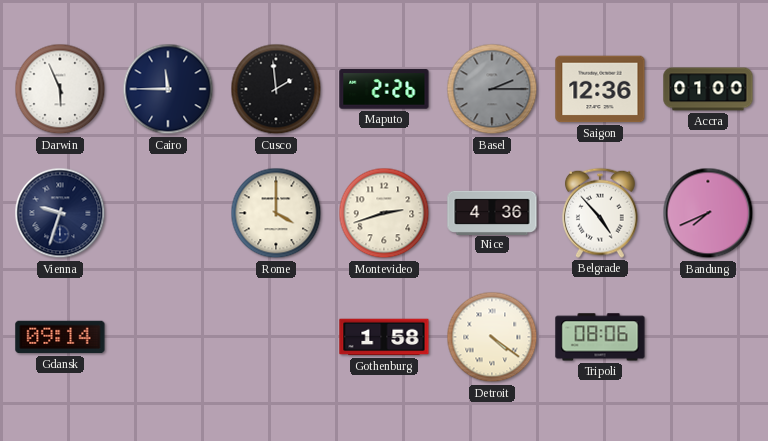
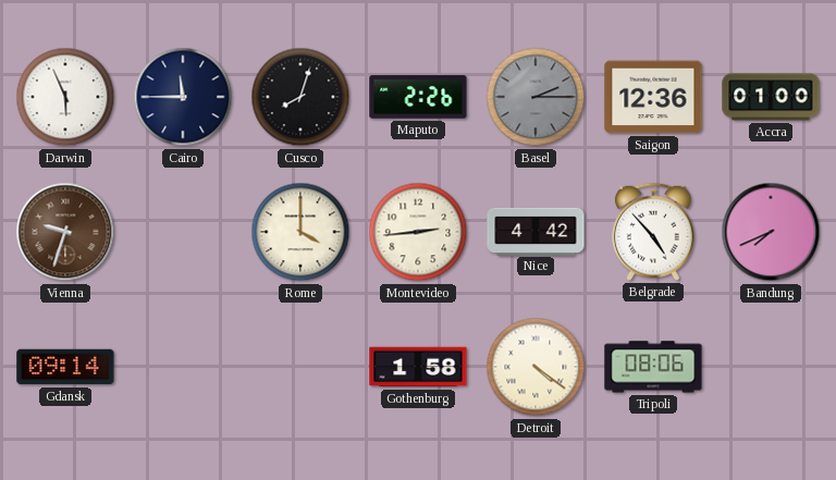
Cusco: 1:59 -> 8:03
Vienna dial: navy -> brown
Montevideo: 2:42 -> 2:44
Nice: 4:36 -> 4:42
